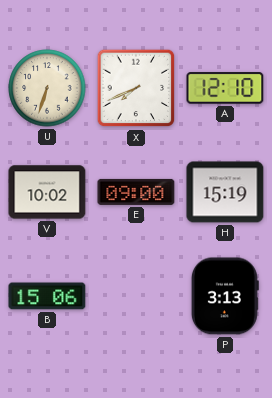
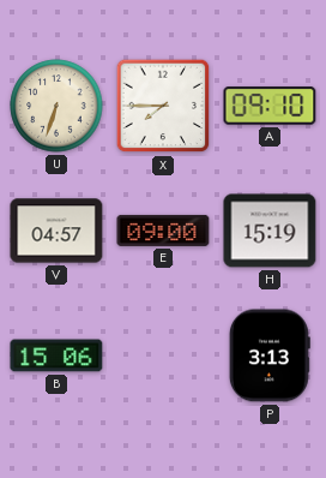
X: 7:41 -> 7:45
A: 12:10 -> 09:10
V: 10:02 -> 04:57
